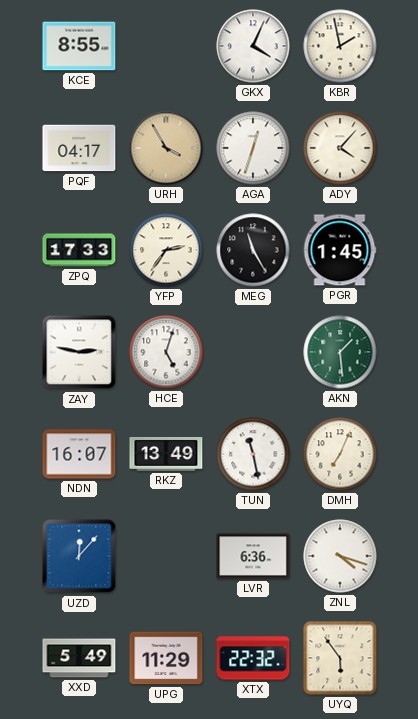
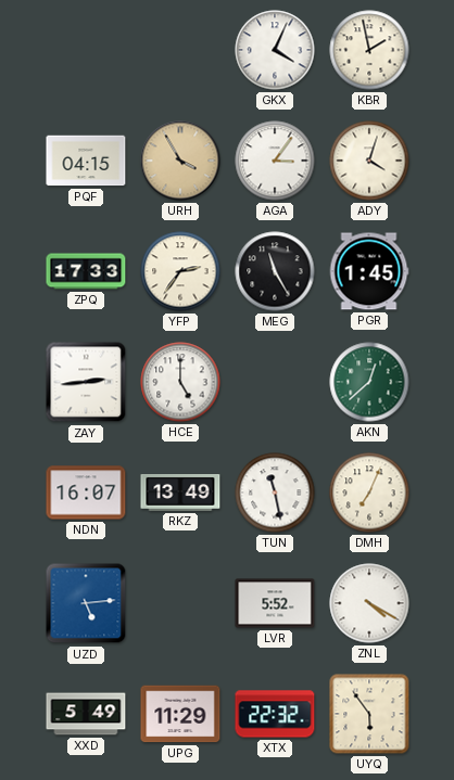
KCE: 8:55 -> none
PQF: 04:17 -> 04:15
AGA: 12:33 -> 3:06
ADY: 4:07 -> 4:03
ZAY: 2:47 -> 2:44
HCE: 5:03 -> 5:00
AKN: 1:29 -> 12:38
UZD: 12:07 -> 5:14
LVR: 6:36 -> 5:52
ZNL: 4:18 -> 4:20
